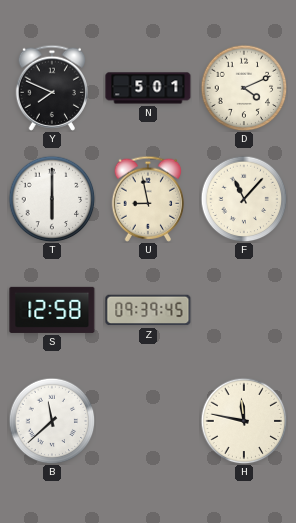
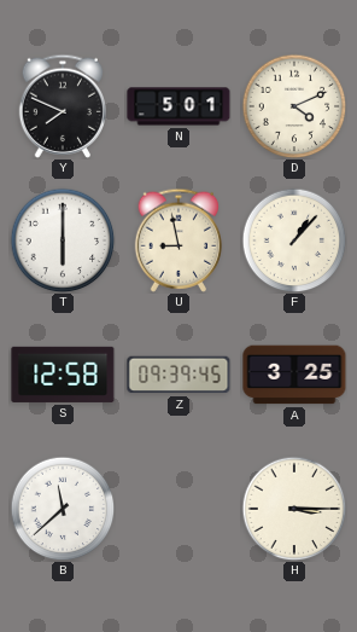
F: 11:07 -> 1:07
A: none -> 3:25
H: 11:47 -> 3:15
